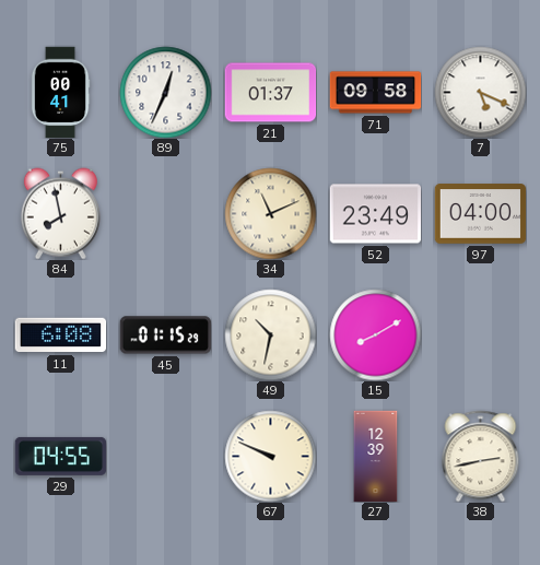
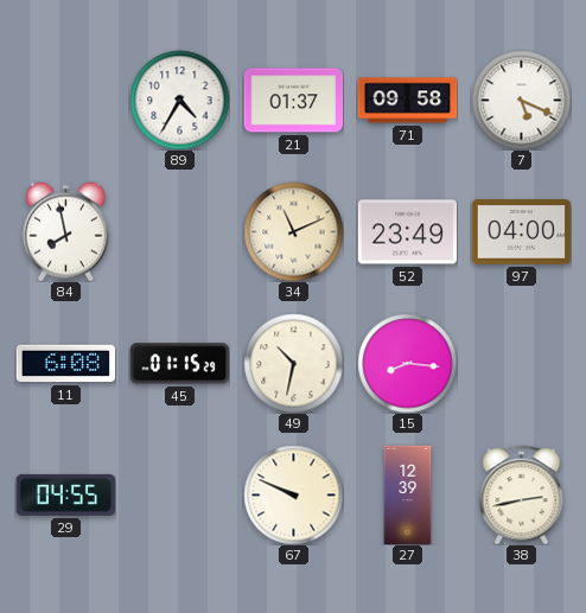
75: 00:41 -> none
89: 12:34 -> 4:35
15: 8:10 -> 8:16
